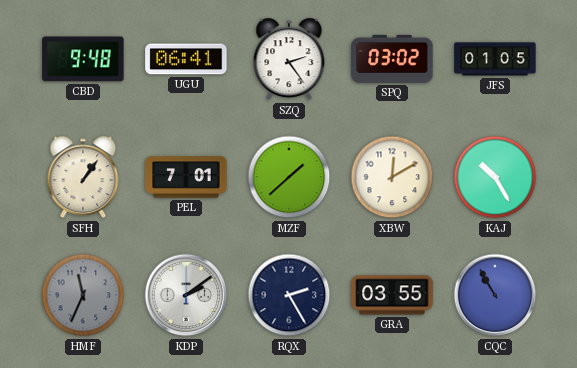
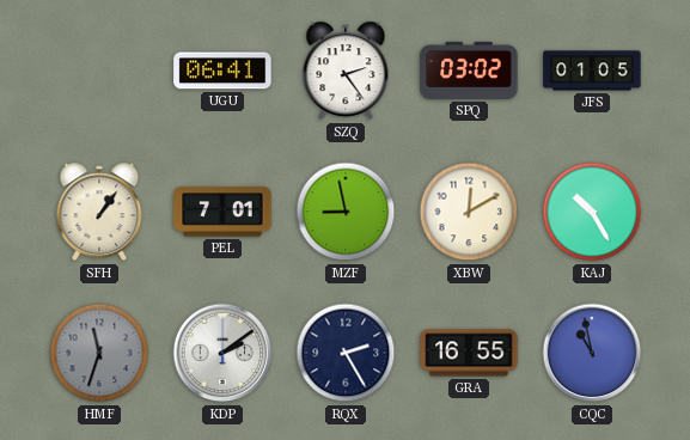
CBD: 9:48 -> none
MZF: 1:38 -> 8:58
HMF: 11:34 -> 11:33
GRA: 03:55 -> 16:55
CQC: 10:55 -> 10:58
